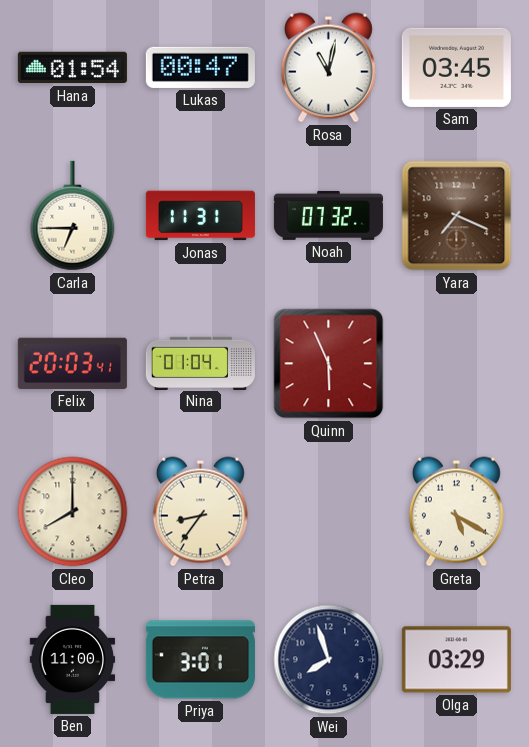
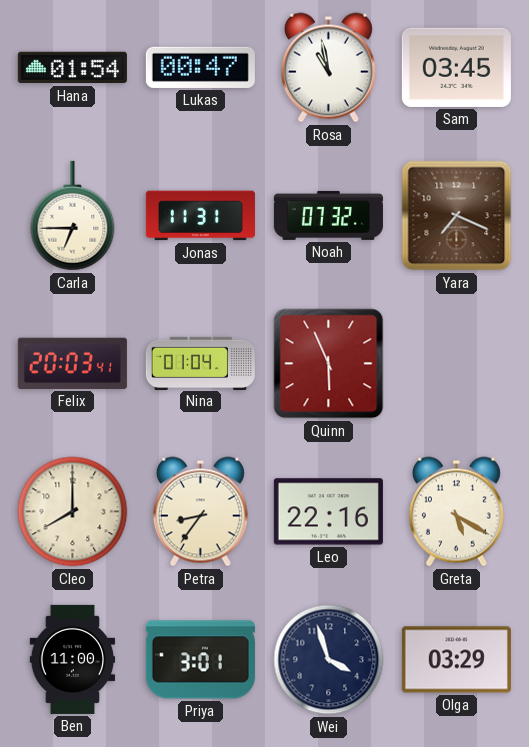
Rosa: 11:02 -> 10:58
Leo: none -> 22:16
Wei: 7:57 -> 3:57
